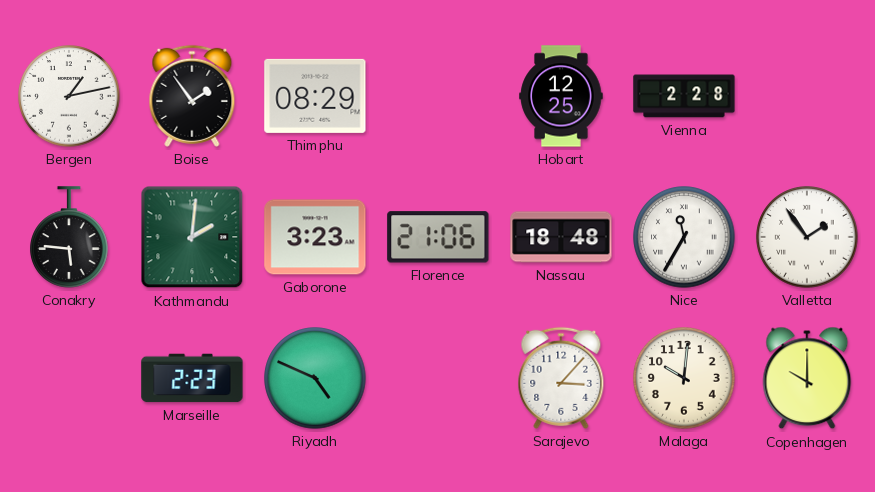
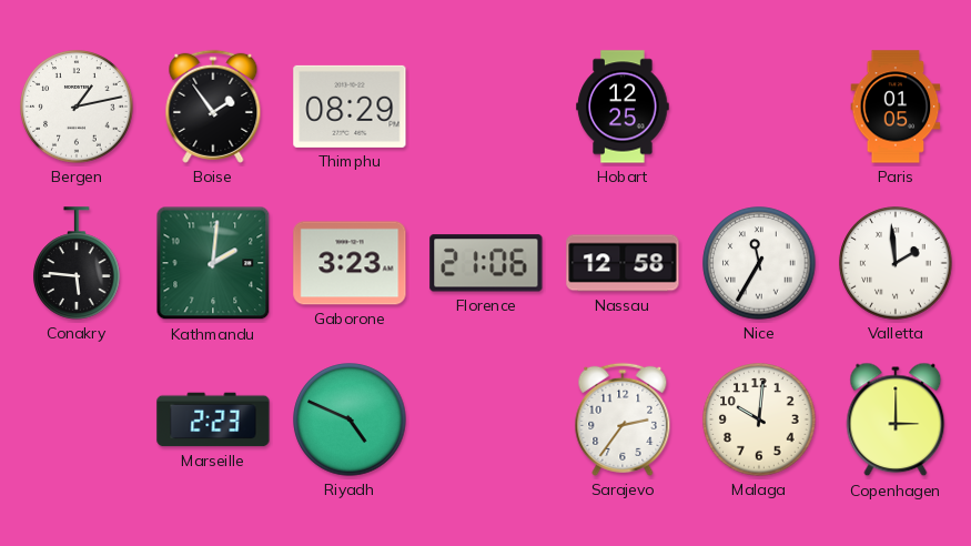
Vienna: 2:28 -> none
Paris: none -> 01:05
Nassau: 18:48 -> 12:58
Valletta: 1:54 -> 1:59
Sarajevo: 3:07 -> 2:36
Copenhagen: 10:00 -> 3:00
